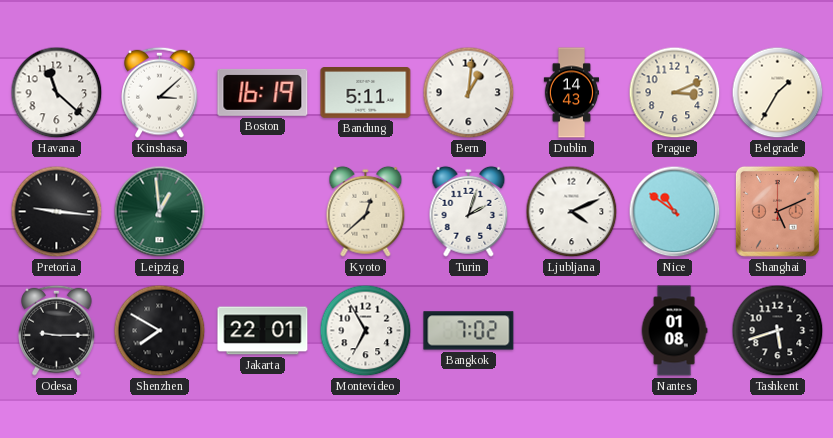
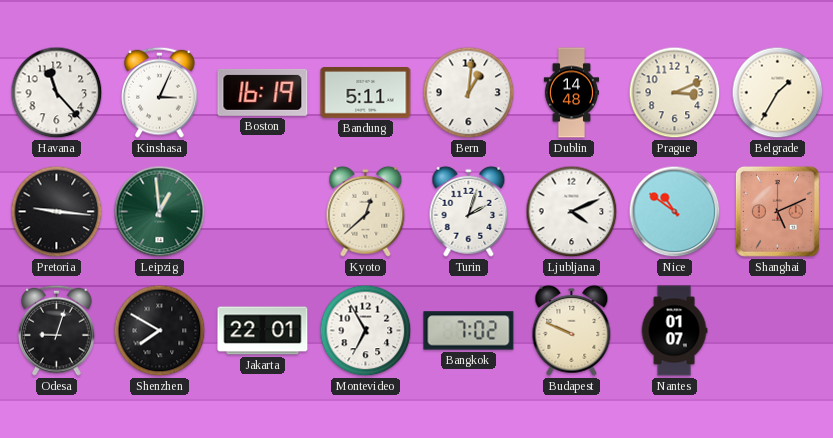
Havana: 11:22 -> 11:23
Kinshasa: 3:08 -> 3:04
Dublin: 14:43 -> 14:48
Odesa: 9:15 -> 9:03
Budapest: none -> 9:49
Nantes: 01:08 -> 01:07
Tashkent: 5:42 -> none
